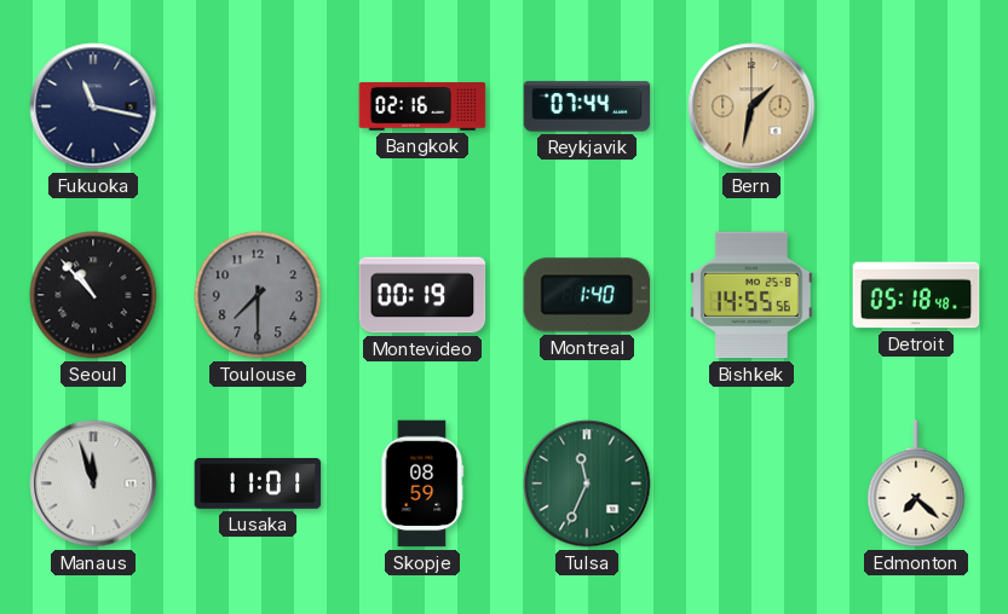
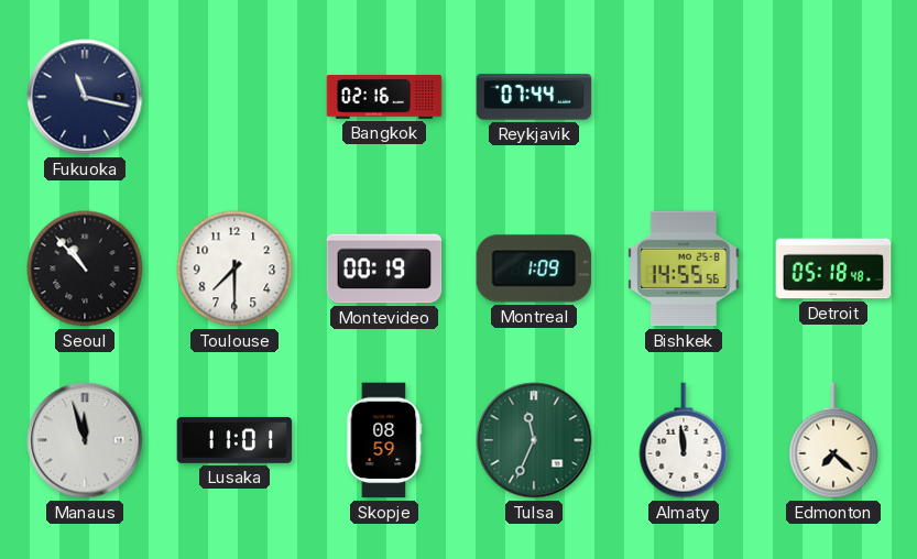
Bern: 1:32 -> none
Toulouse dial: grey -> white
Montreal: 1:40 -> 1:09
Almaty: none -> 11:59
